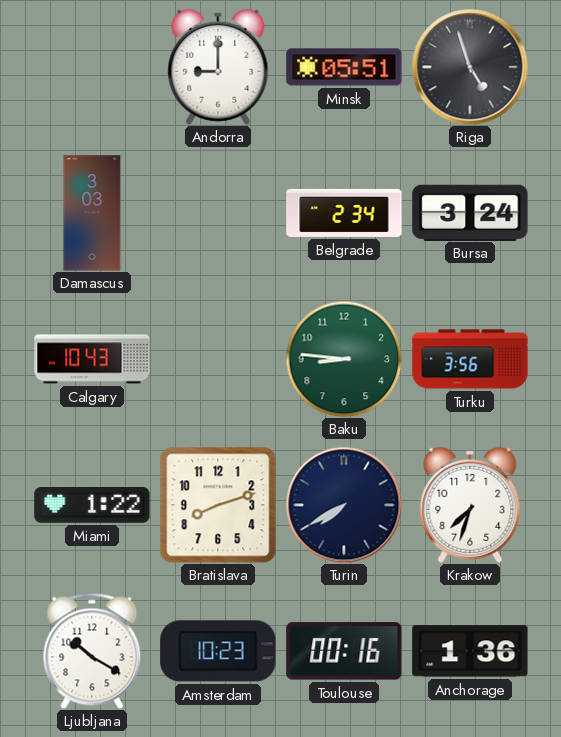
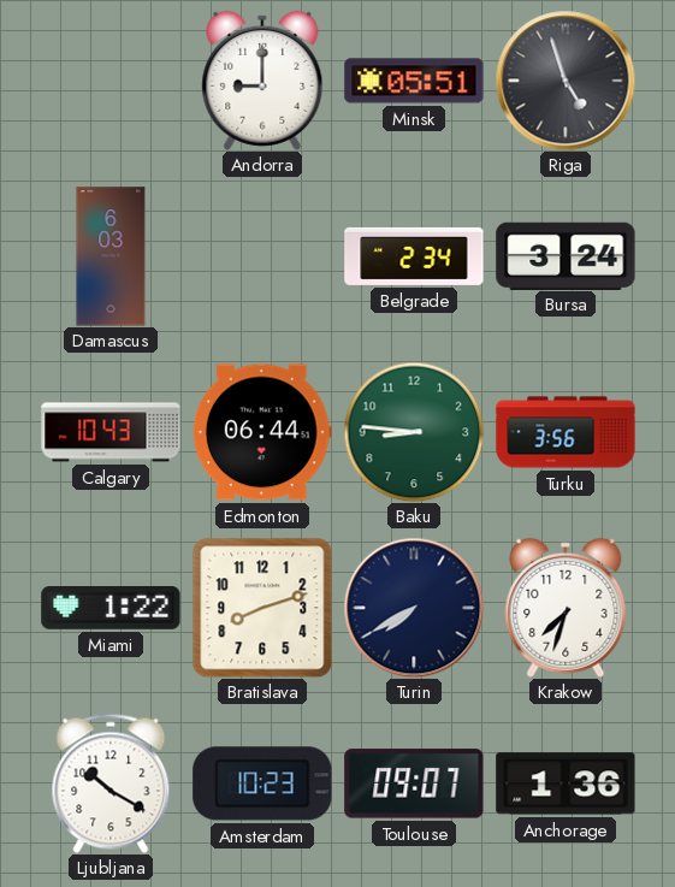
Damascus: 3:03 -> 6:03
Edmonton: none -> 06:44
Toulouse: 00:16 -> 09:07
